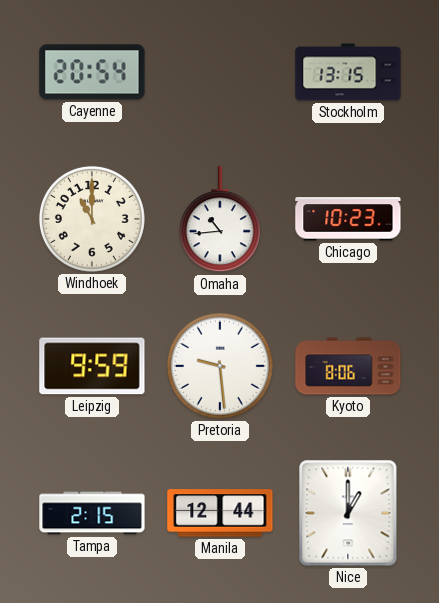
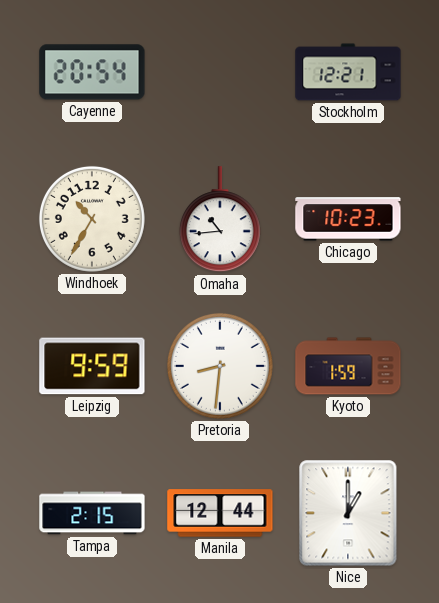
Stockholm: 13:15 -> 12:21
Windhoek: 11:00 -> 10:35
Pretoria: 9:29 -> 8:31
Kyoto: 8:06 -> 1:59
